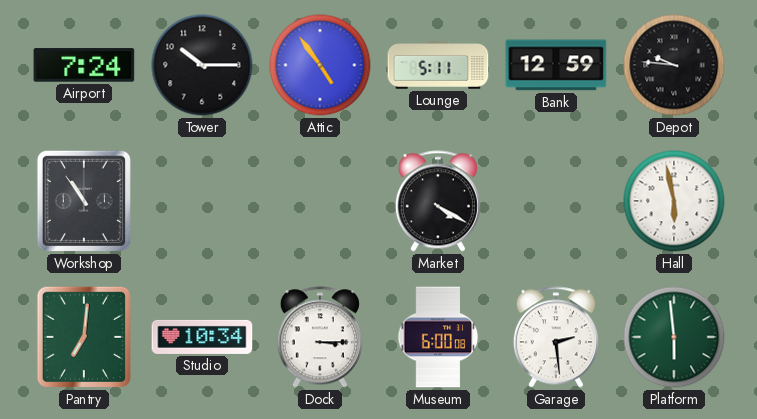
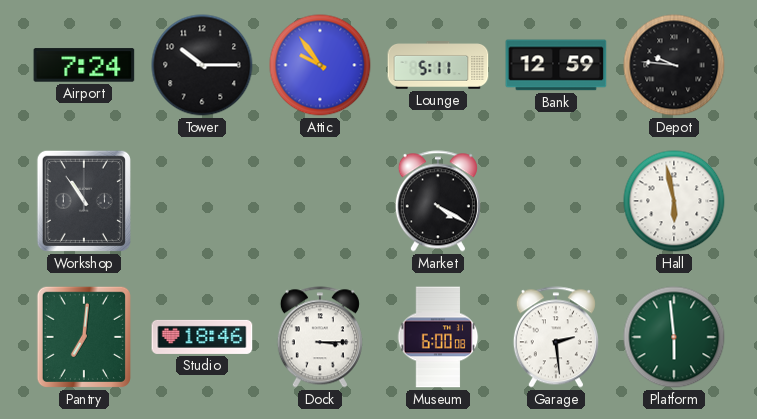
Attic: 4:54 -> 9:54
Studio: 10:34 -> 18:46
